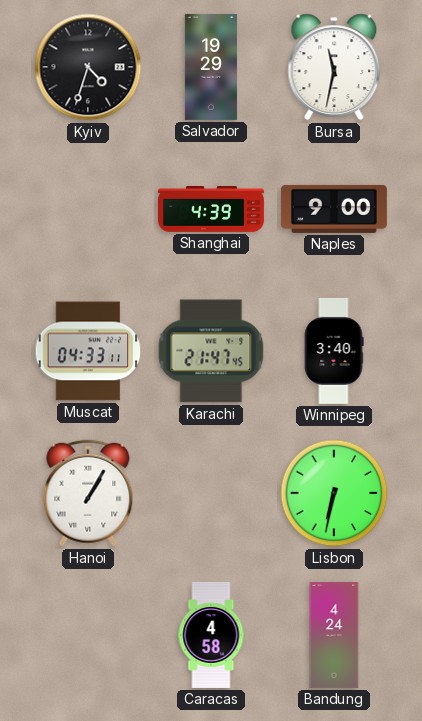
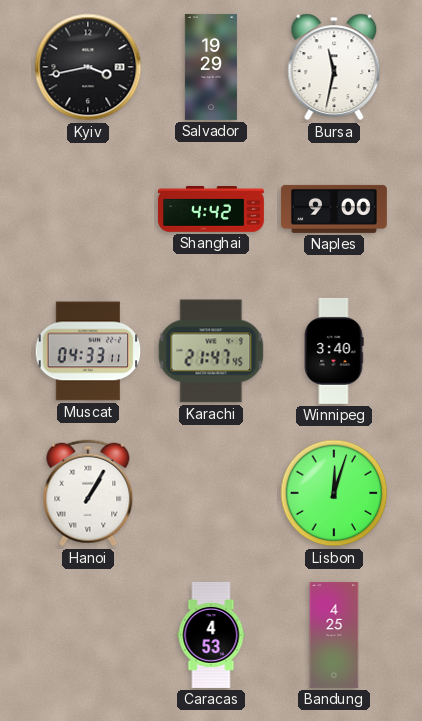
Kyiv: 4:33 -> 3:43
Shanghai: 4:39 -> 4:42
Lisbon: 6:32 -> 12:03
Caracas: 4:58 -> 4:53
Bandung: 4:24 -> 4:25
